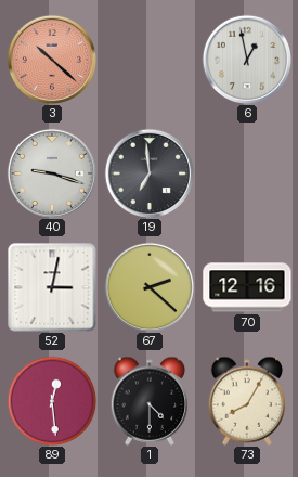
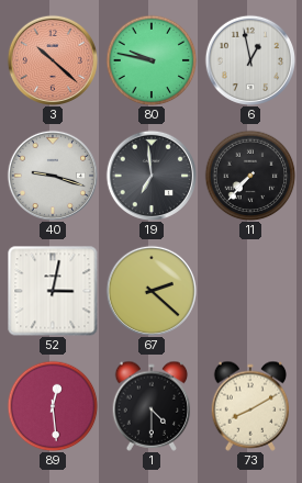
80: none -> 9:47
11: none -> 7:37
70: 12:16 -> none
73: 8:05 -> 8:10
